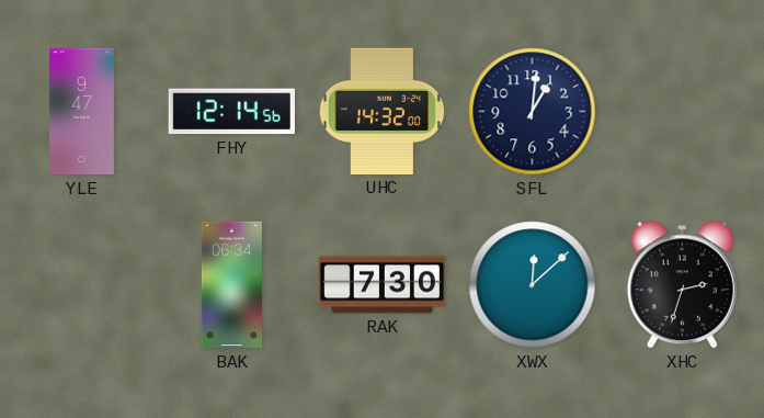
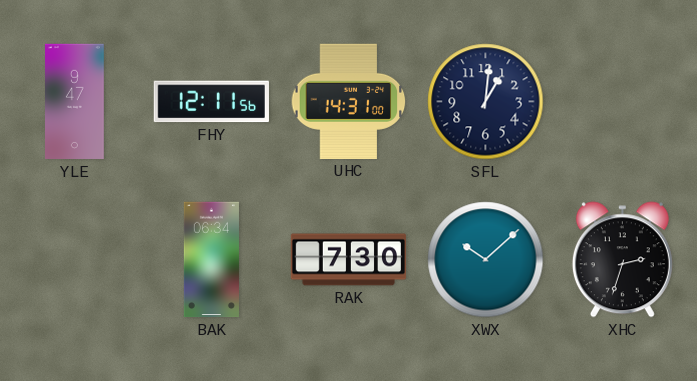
FHY: 12:14 -> 12:11
UHC: 14:32 -> 14:31
XWX: 12:08 -> 10:08
